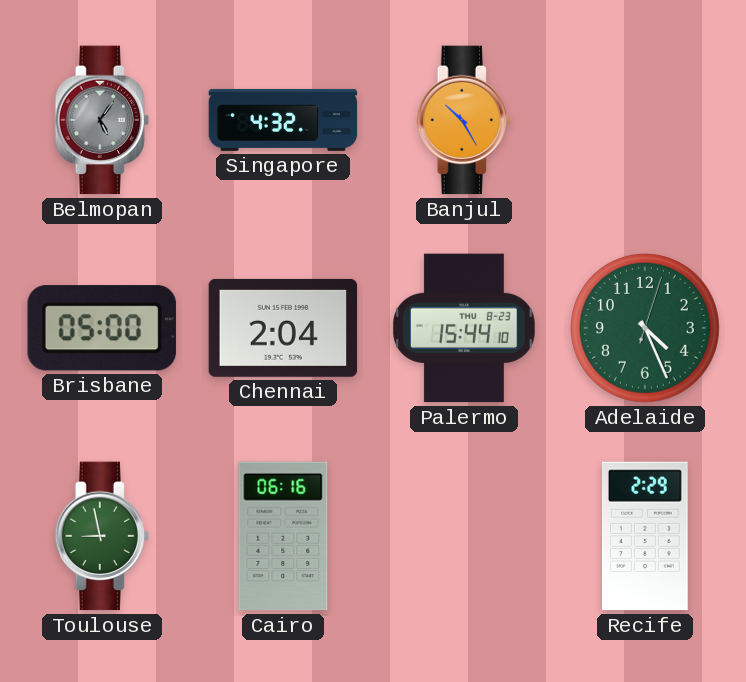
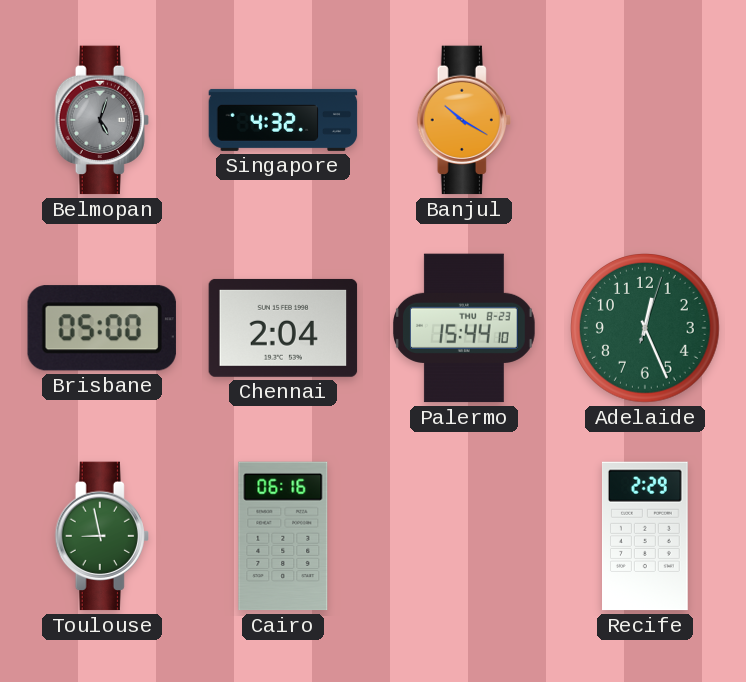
Belmopan: 5:06 -> 5:03
Banjul: 10:25 -> 10:20
Adelaide: 4:26 -> 12:26
